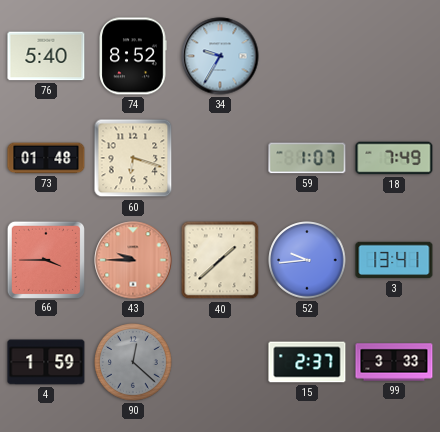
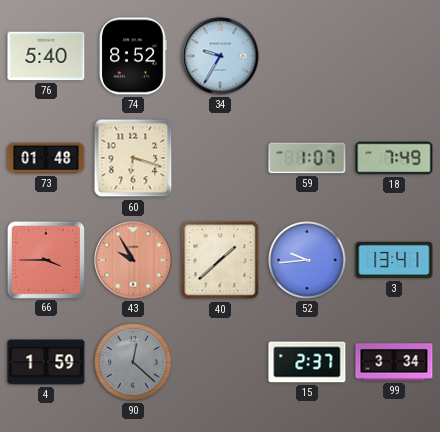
43: 9:45 -> 9:55
99: 3:33 -> 3:34
